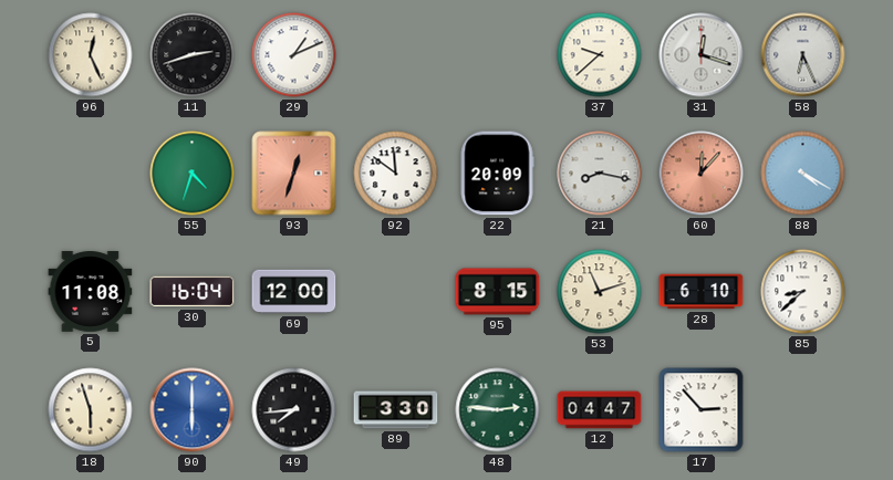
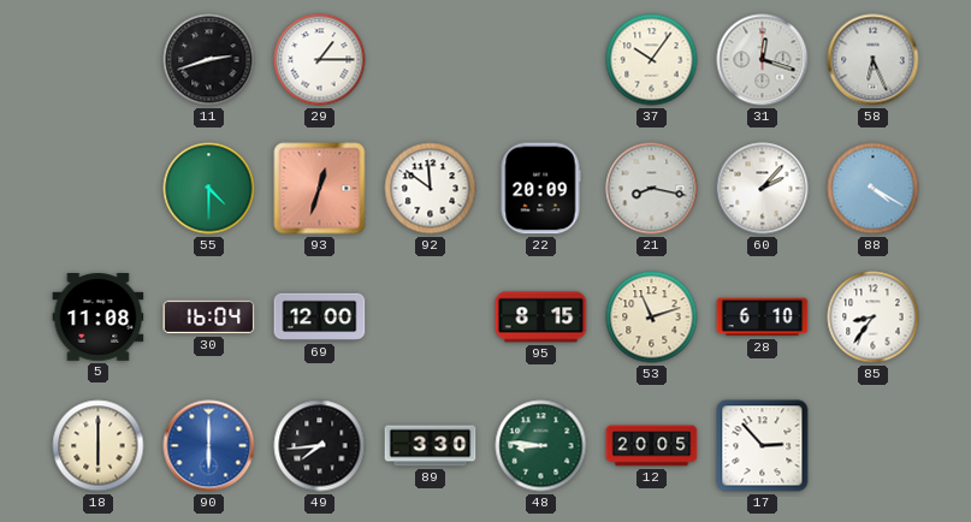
96: 12:26 -> none
29: 1:11 -> 1:15
37: 9:38 -> 10:06
55: 4:33 -> 4:30
60: 12:07 -> 2:07
60 dial: salmon -> white
85: 8:38 -> 8:36
18: 5:57 -> 6:00
48: 2:46 -> 8:46
12: 04:47 -> 20:05
